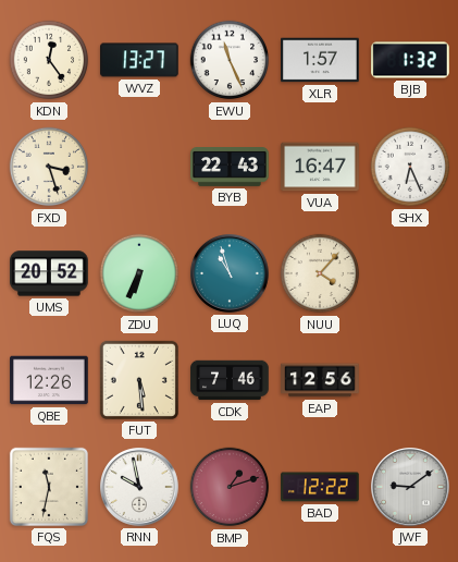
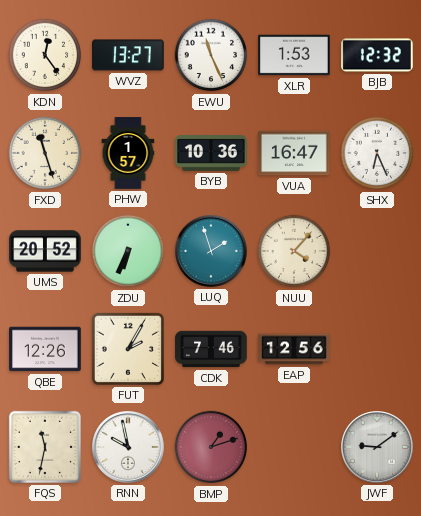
XLR: 1:57 -> 1:53
BJB: 1:32 -> 12:32
FXD: 3:27 -> 11:27
PHW: none -> 1:57
BYB: 22:43 -> 10:36
LUQ: 10:57 -> 1:57
FUT: 5:29 -> 2:05
BAD: 12:22 -> none
